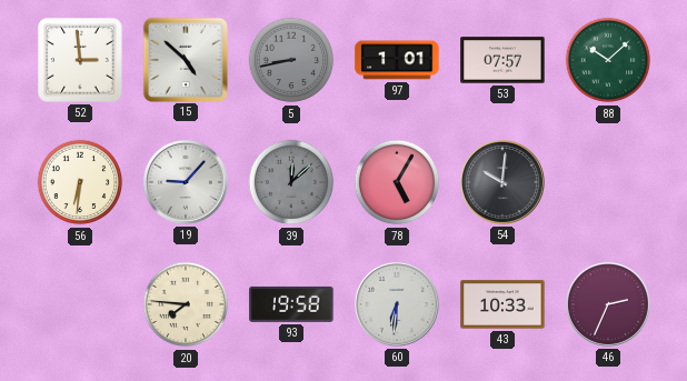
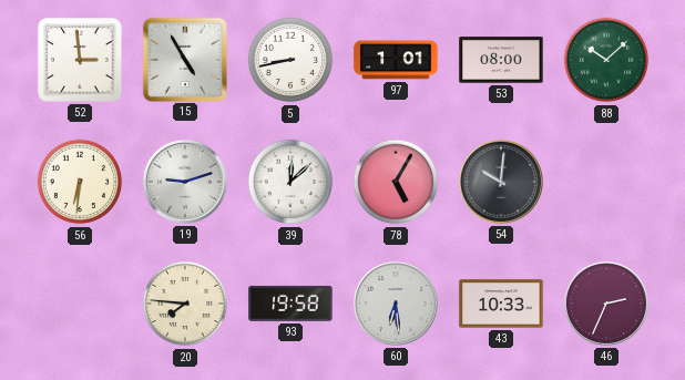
15: 4:52 -> 4:55
5 dial: grey -> white
53: 07:57 -> 08:00
19: 9:07 -> 9:12
39 dial: grey -> white
60: 6:31 -> 6:29
